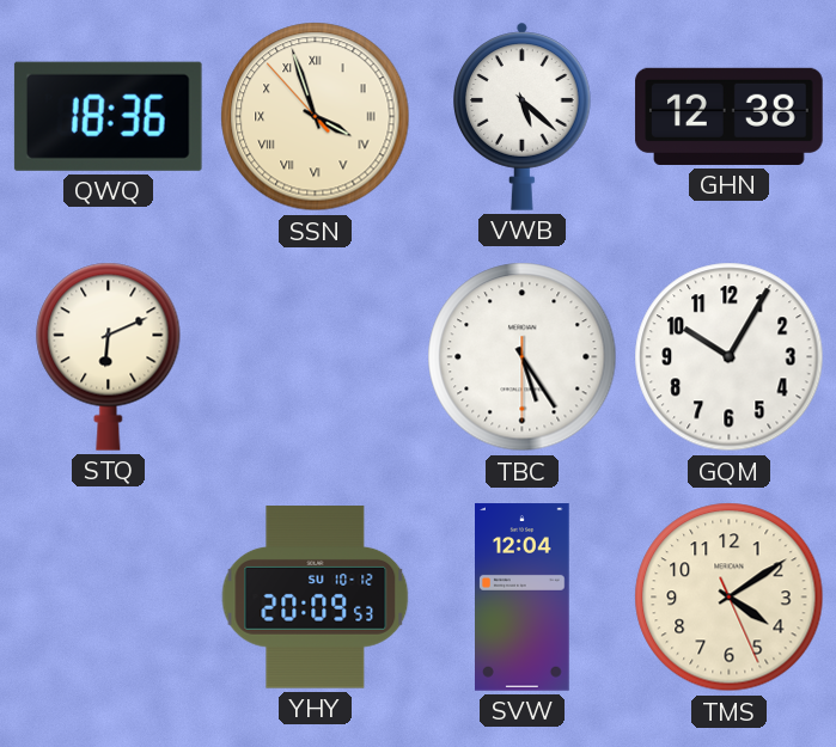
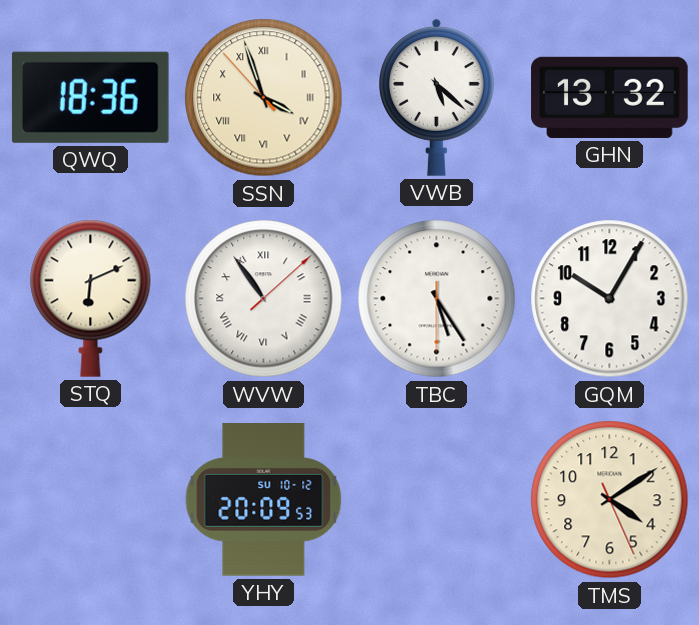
GHN: 12:38 -> 13:32
WVW: none -> 10:54
SVW: 12:04 -> none
